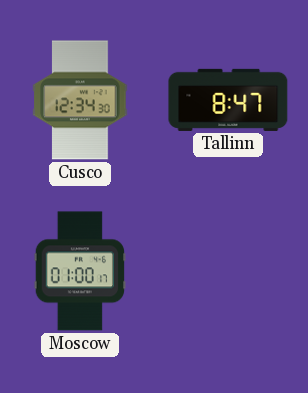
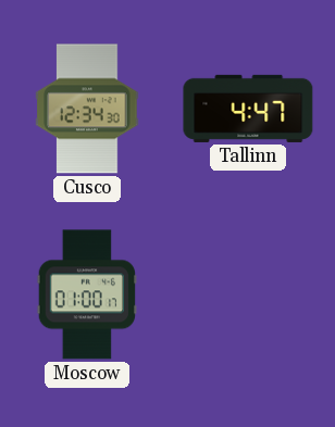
Tallinn: 8:47 -> 4:47
